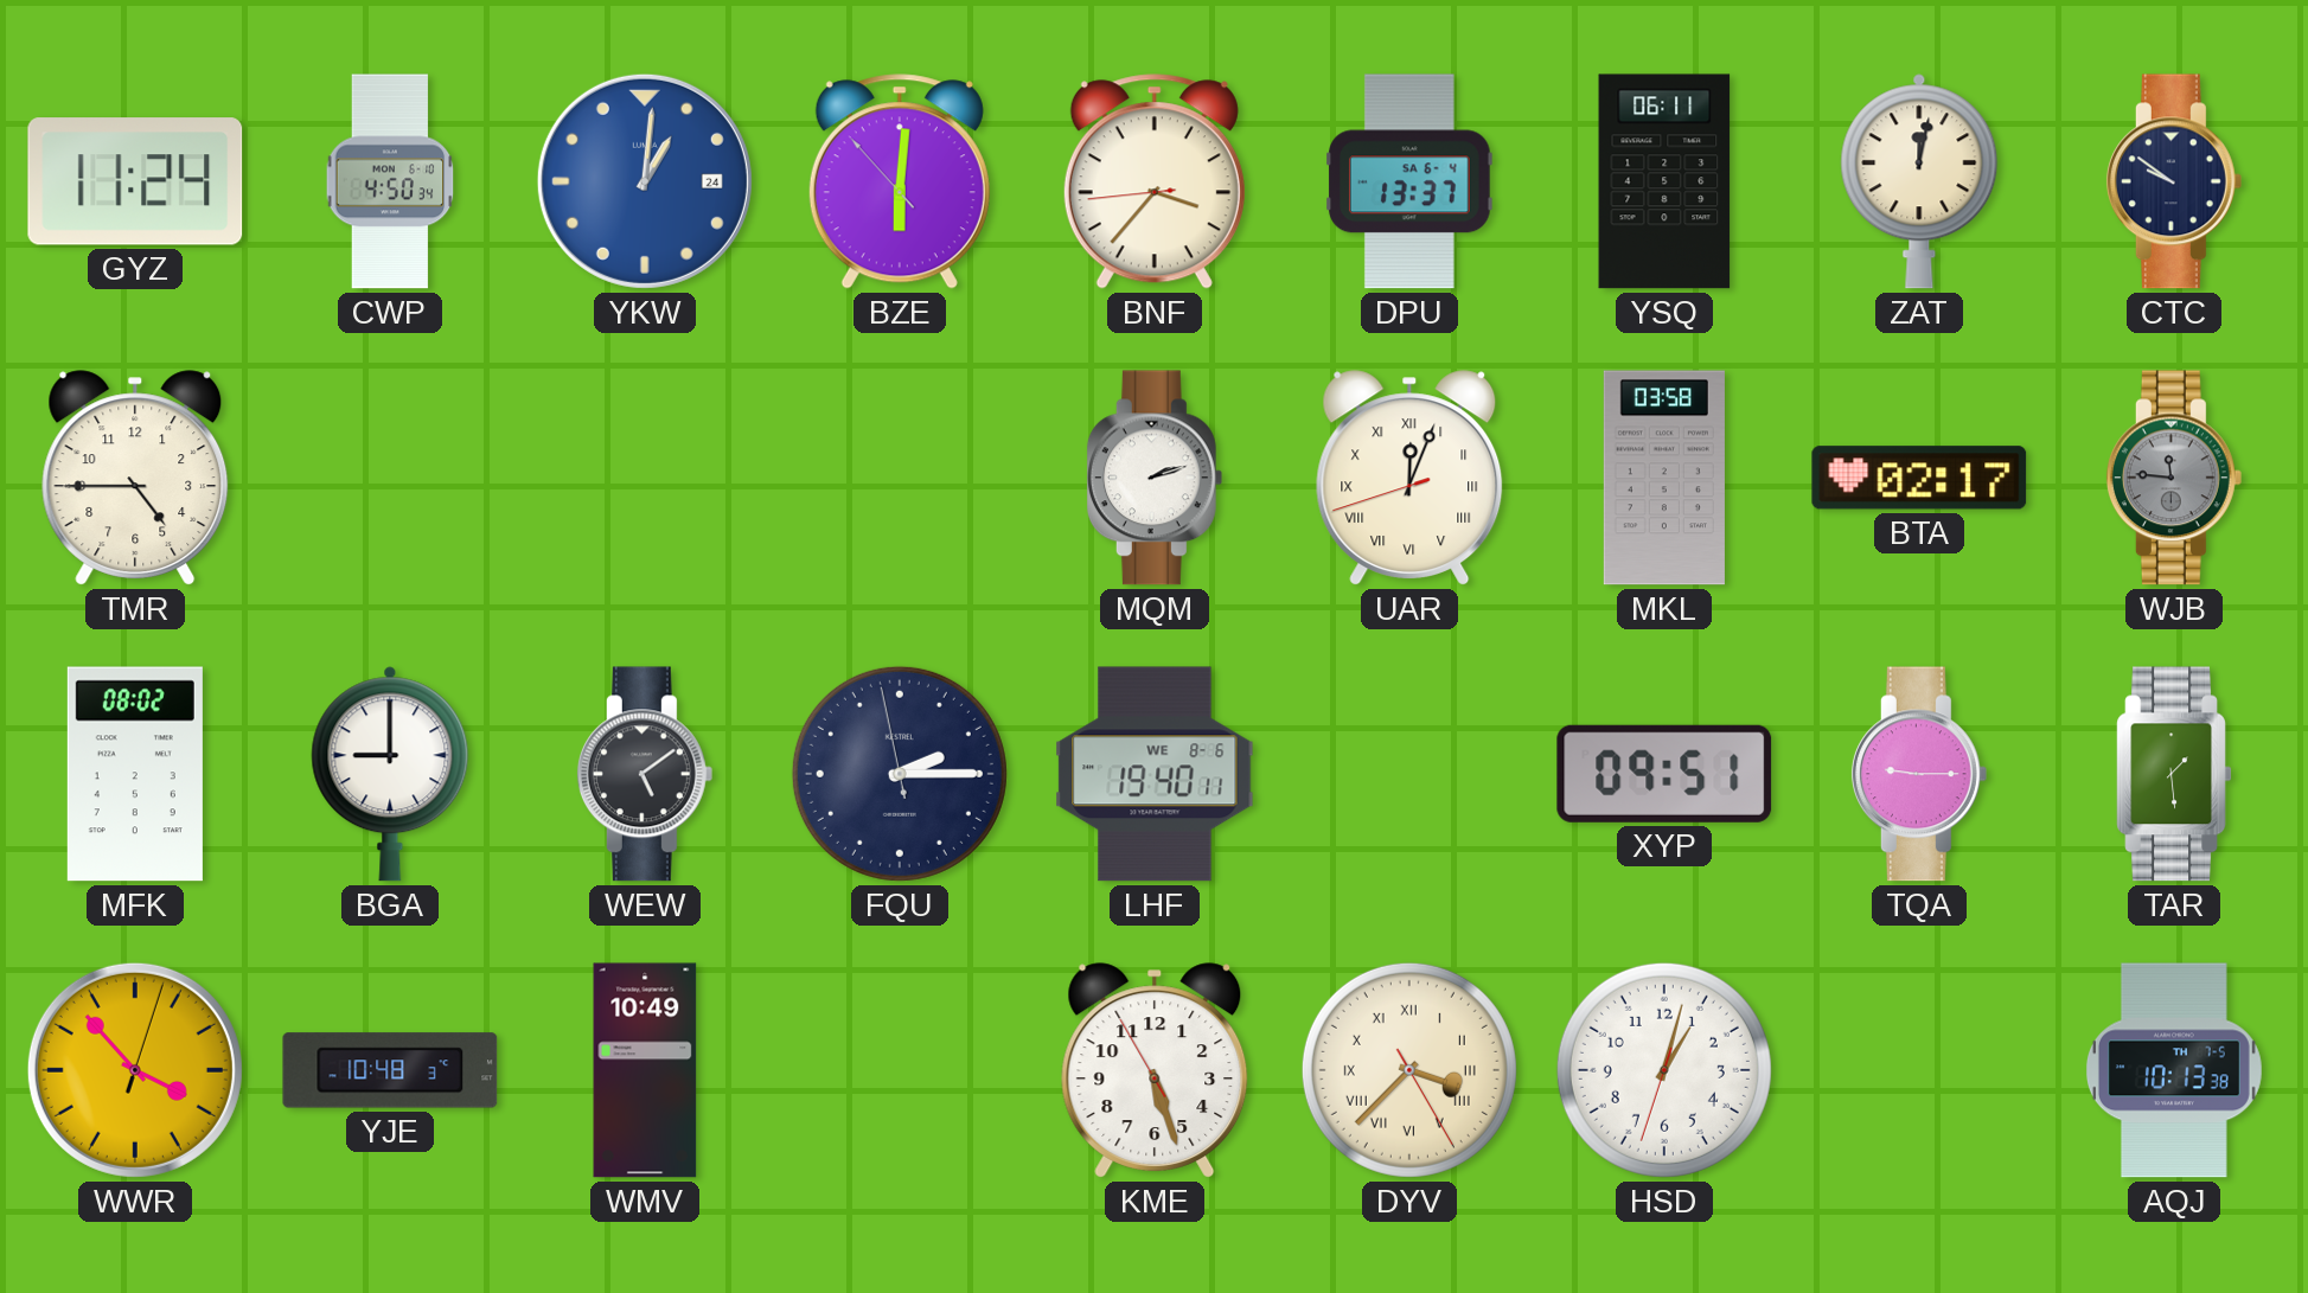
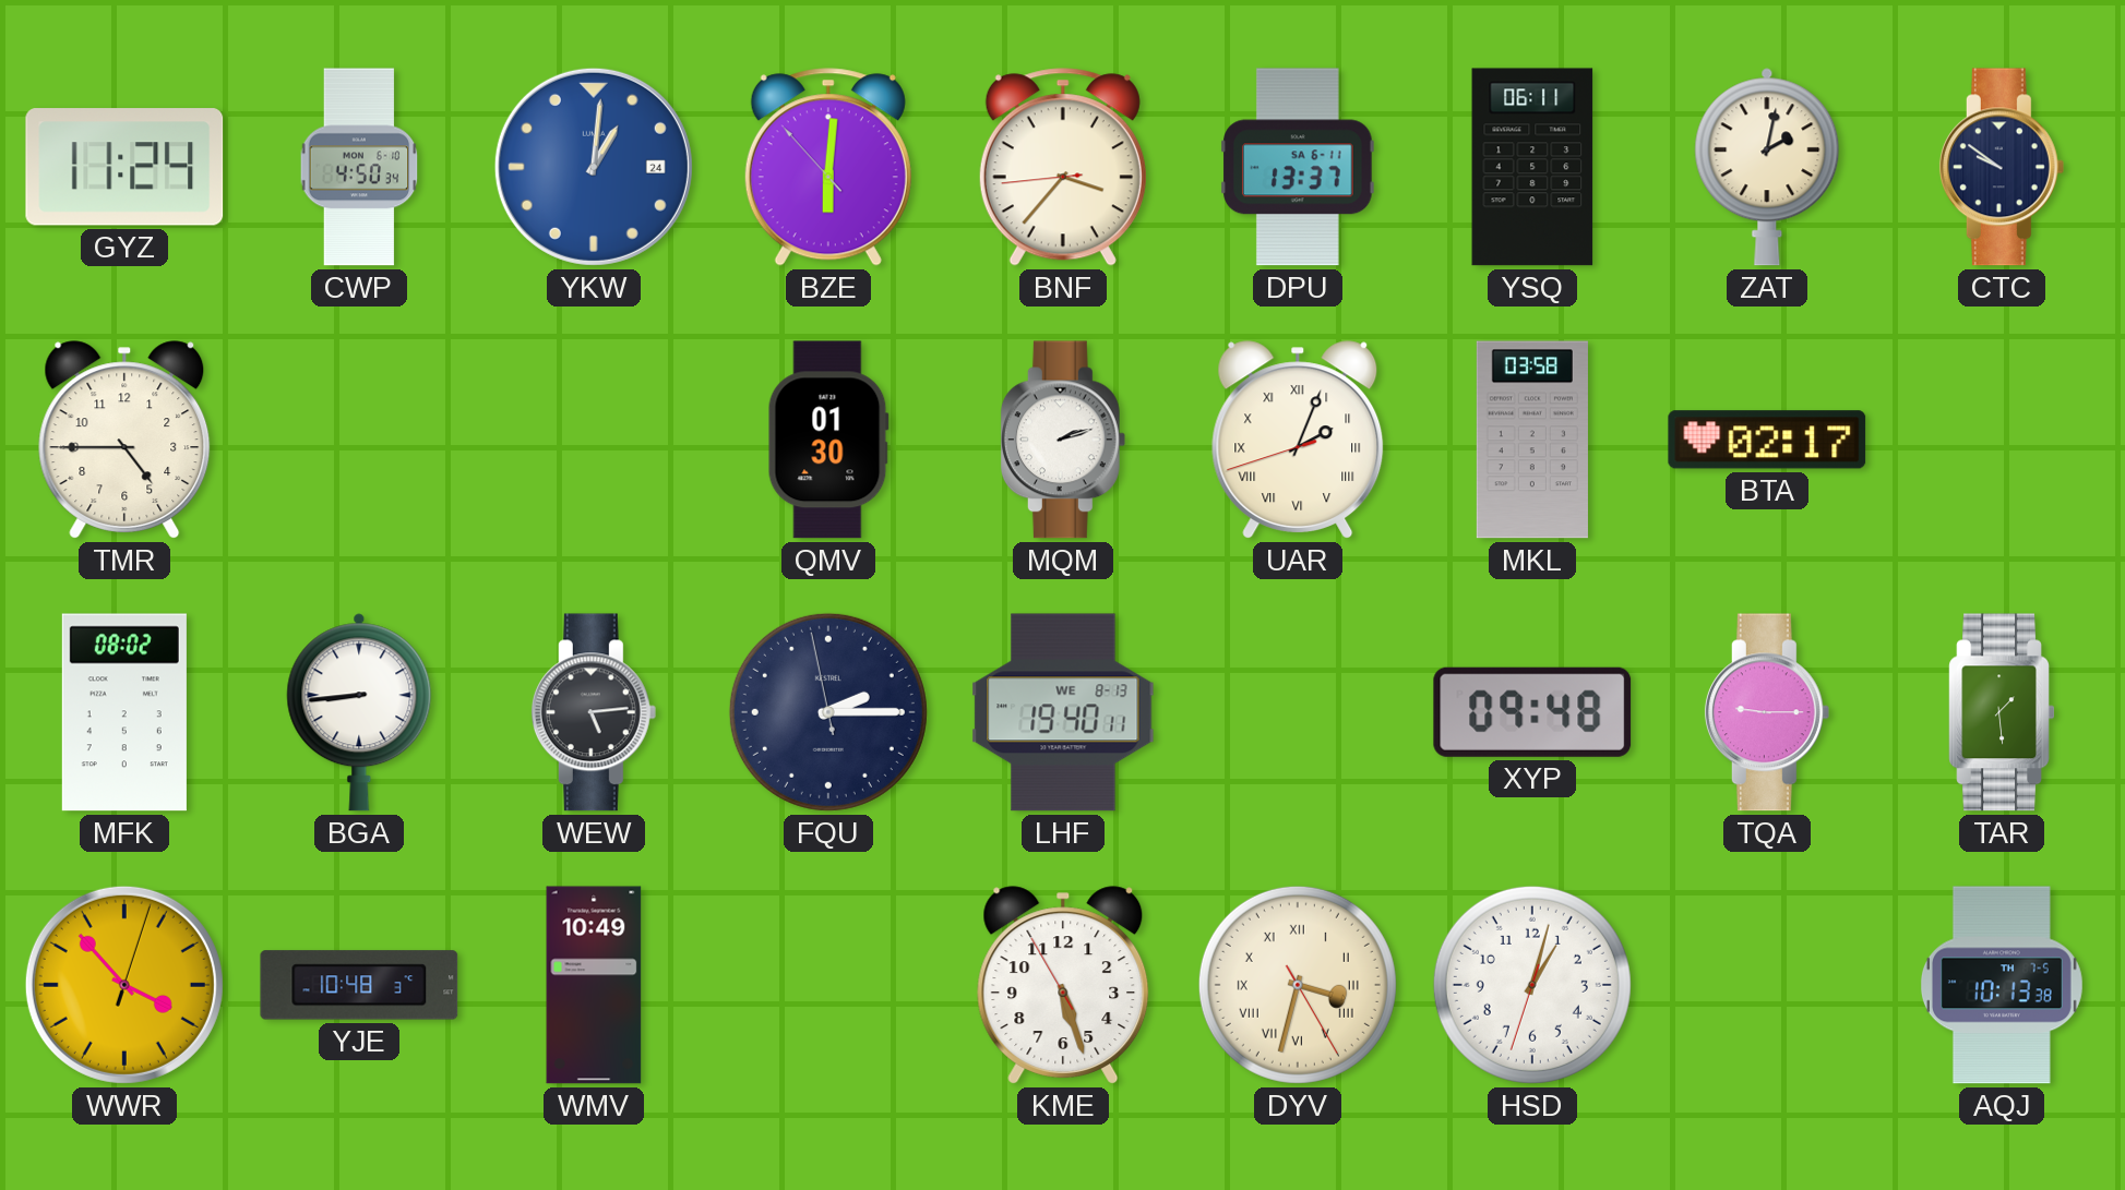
DPU date: SA 6-4 -> SA 6-11
ZAT: 12:02 -> 2:02
QMV: none -> 01:30
UAR: 12:03 -> 2:03
WJB: 11:46 -> none
BGA: 9:00 -> 8:44
WEW: 5:09 -> 5:14
LHF date: WE 8-6 -> WE 8-13
XYP: 09:51 -> 09:48
DYV: 3:37 -> 3:32
